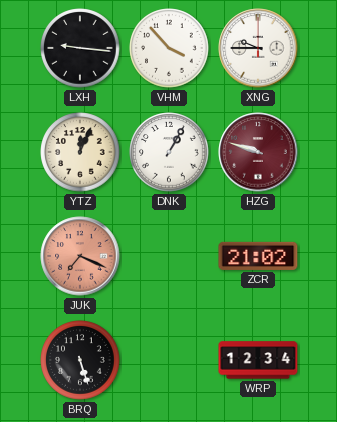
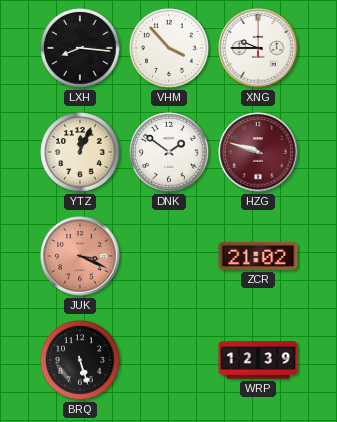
LXH: 9:16 -> 8:16
DNK: 1:05 -> 1:51
JUK: 7:19 -> 3:19
WRP: 12:34 -> 12:39
